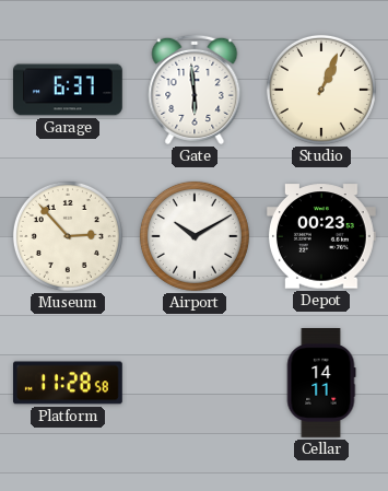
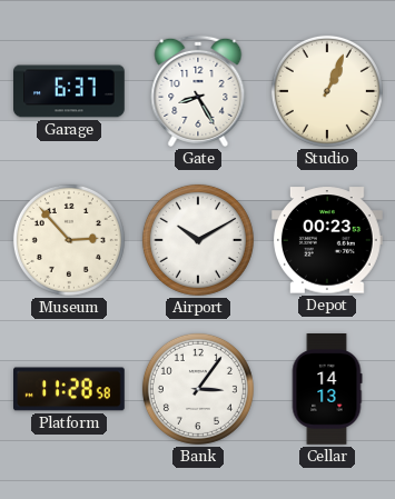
Gate: 5:59 -> 8:25
Bank: none -> 3:06
Cellar: 14:11 -> 14:13
